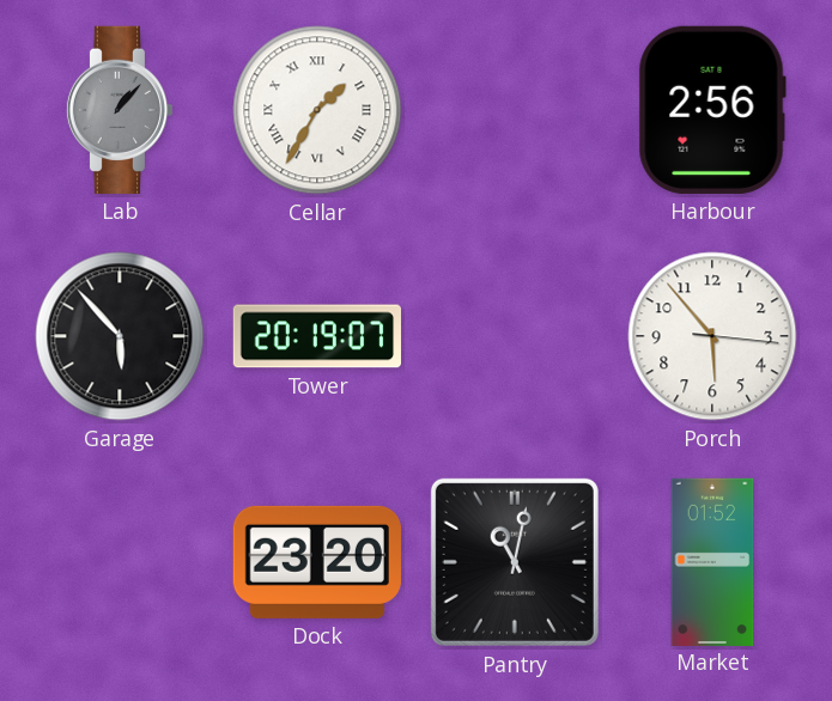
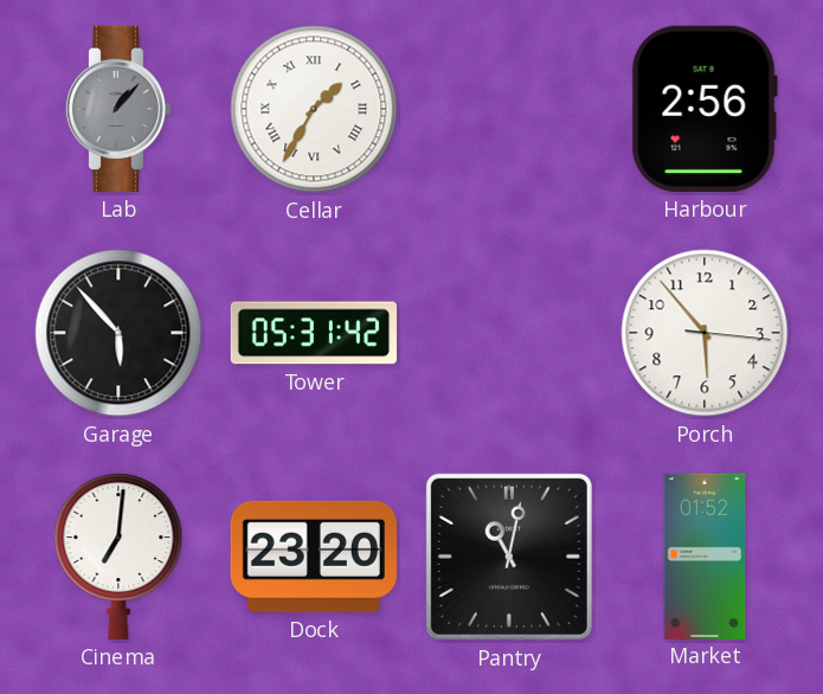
Tower: 20:19 -> 05:31
Cinema: none -> 7:01
